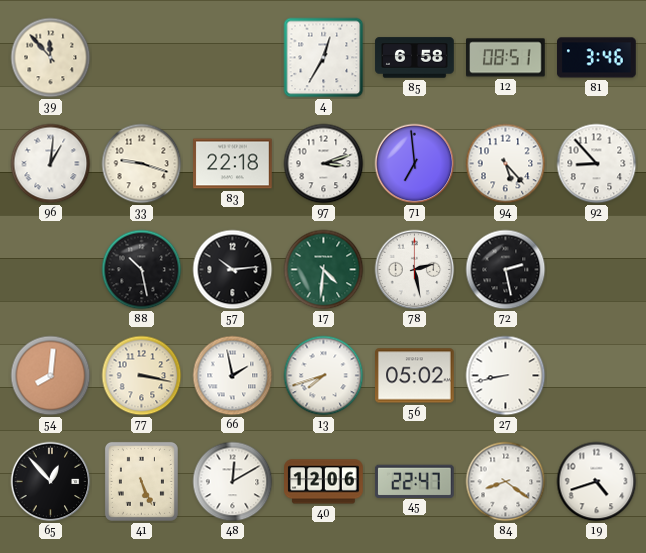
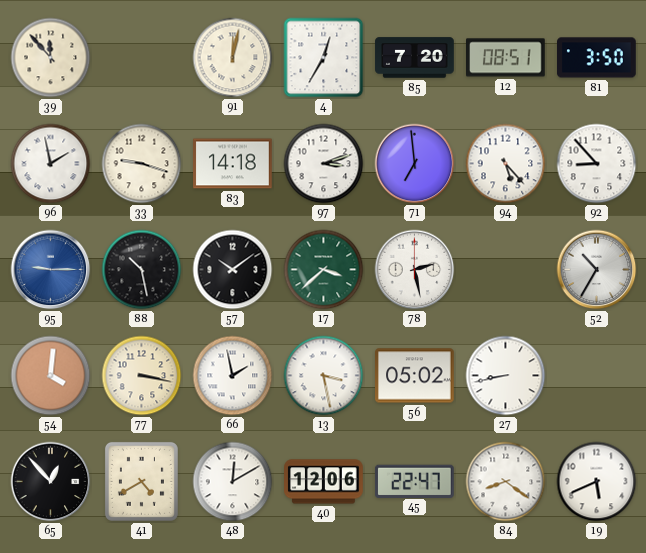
91: none -> 12:02
85: 6:58 -> 7:20
81: 3:46 -> 3:50
96: 1:01 -> 1:58
83: 22:18 -> 14:18
95: none -> 9:15
57: 10:14 -> 10:09
17: 4:31 -> 3:38
72: 2:28 -> none
52: none -> 10:35
54: 8:01 -> 4:01
13: 7:42 -> 3:28
41: 5:26 -> 4:40
19: 4:42 -> 5:41
